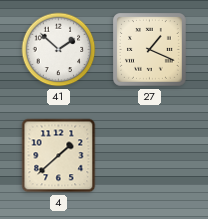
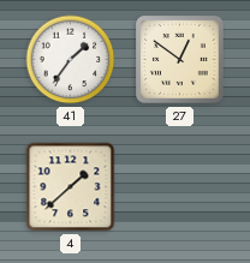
41: 1:52 -> 1:36
27: 1:19 -> 12:51
